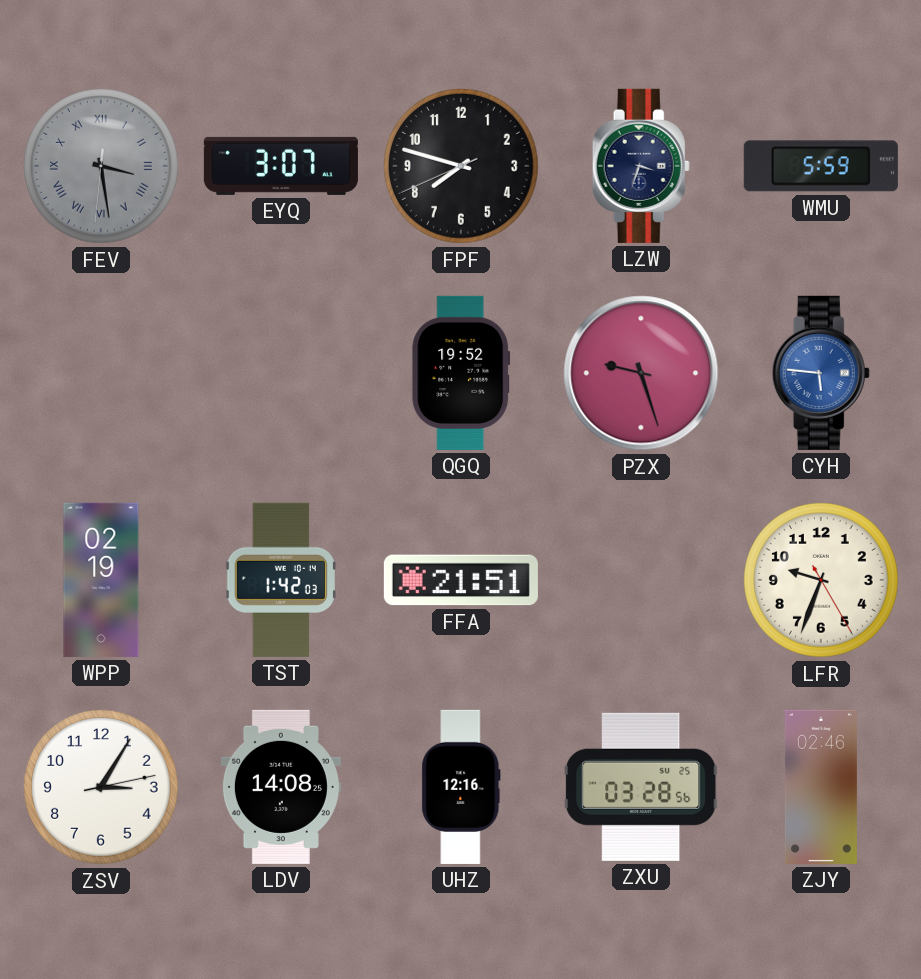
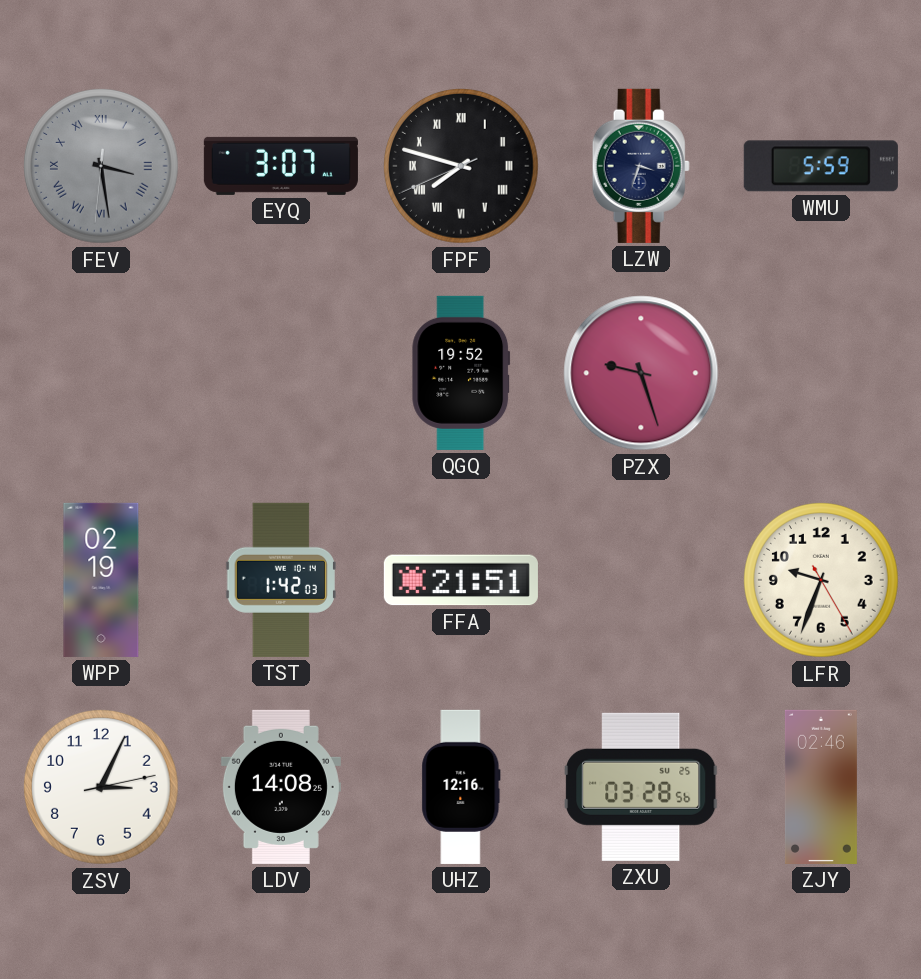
FPF numerals: Arabic -> Roman
CYH: 5:46 -> none
ZSV: 3:05 -> 3:04
